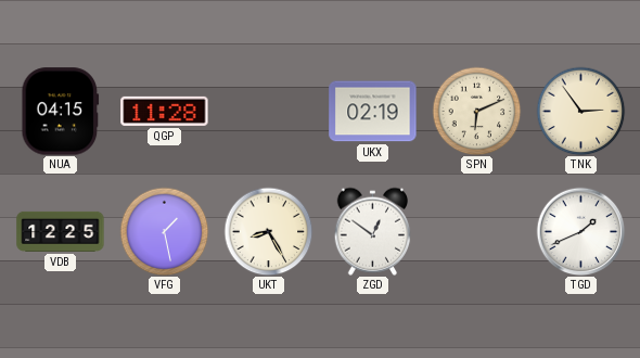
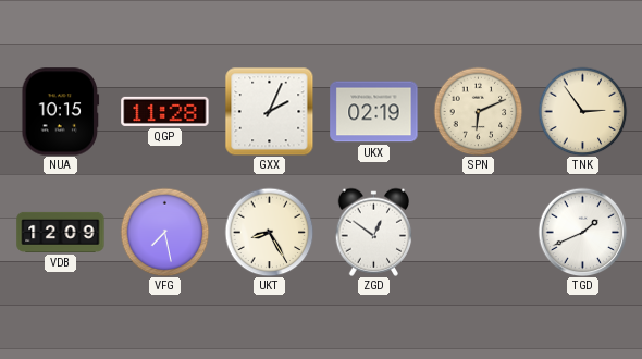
NUA: 04:15 -> 10:15
GXX: none -> 2:04
VDB: 12:25 -> 12:09
VFG: 1:28 -> 7:28
